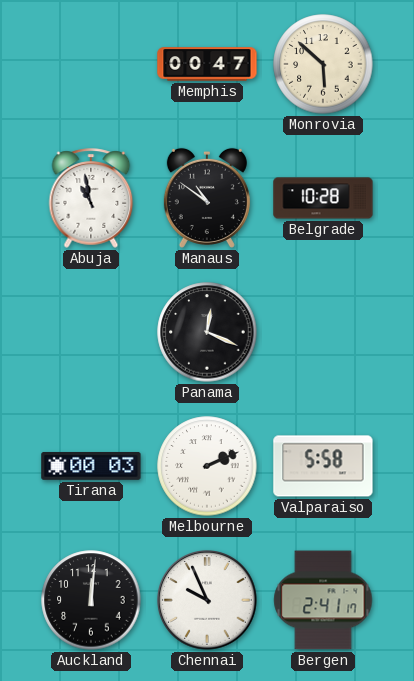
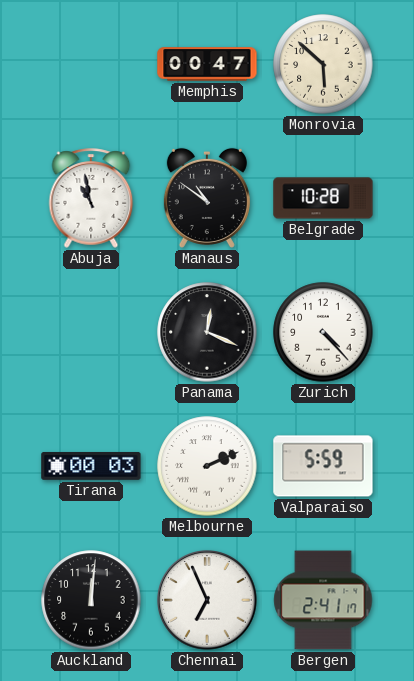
Zurich: none -> 4:23
Valparaiso: 5:58 -> 5:59
Chennai: 9:56 -> 6:56
